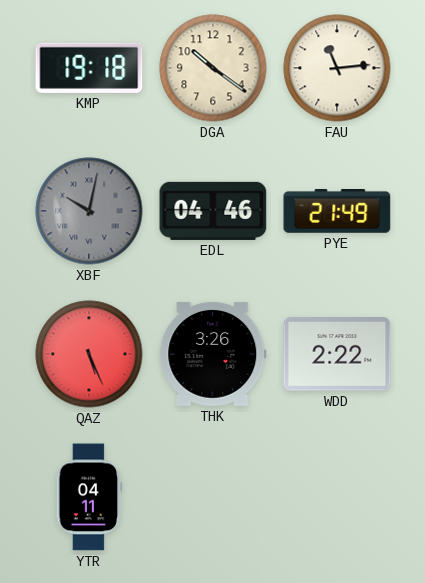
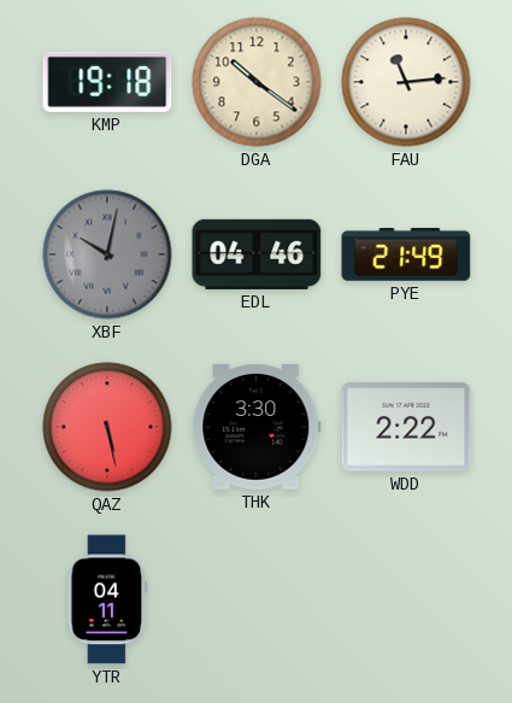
QAZ: 5:26 -> 5:28
THK: 3:26 -> 3:30
